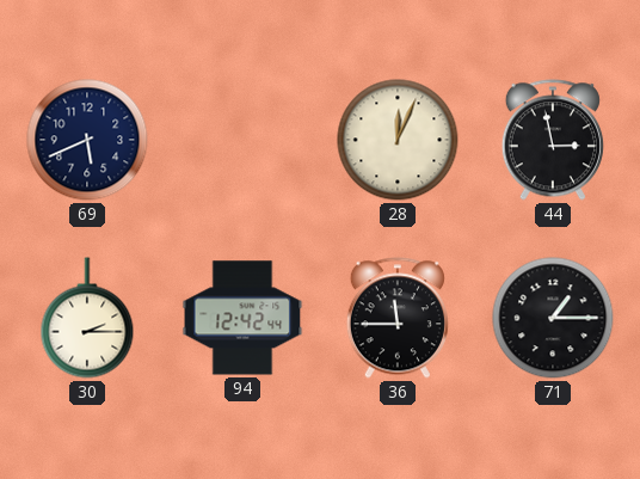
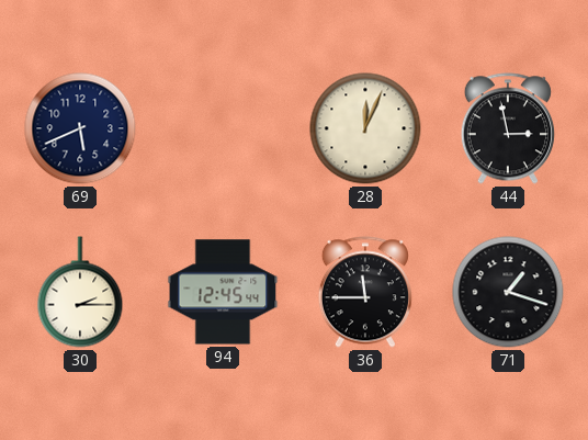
94: 12:42 -> 12:45
71: 1:15 -> 1:18
